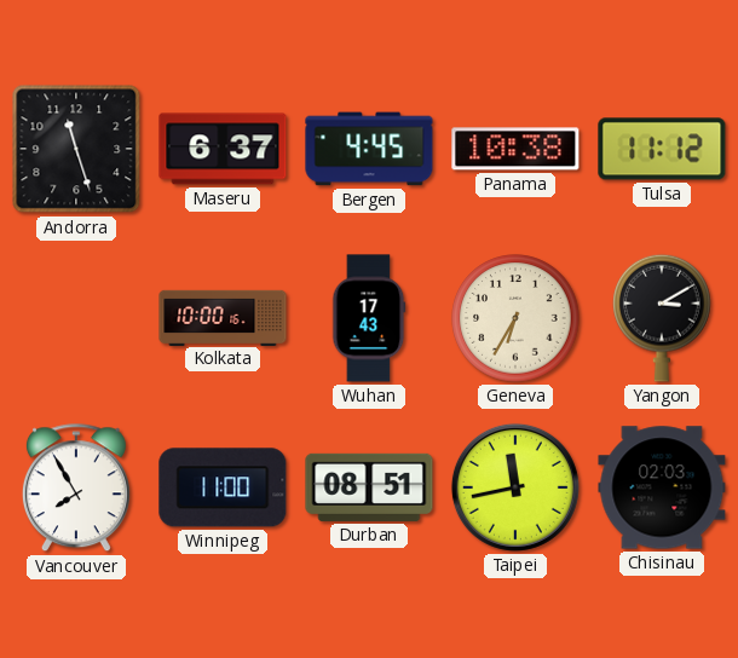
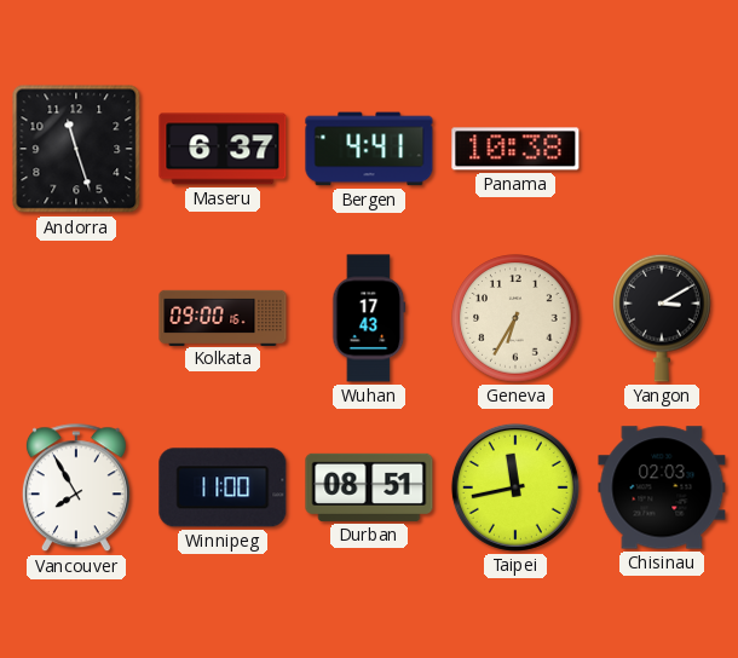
Bergen: 4:45 -> 4:41
Tulsa: 11:12 -> none
Kolkata: 10:00 -> 09:00
